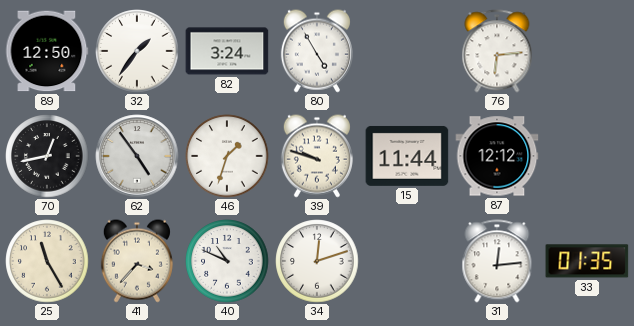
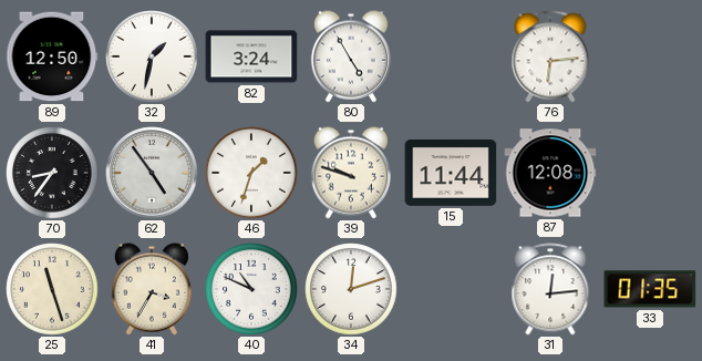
32: 1:36 -> 1:32
70: 12:43 -> 8:36
87: 12:12 -> 12:08
25: 11:25 -> 11:27
41: 3:37 -> 3:35
